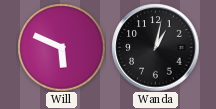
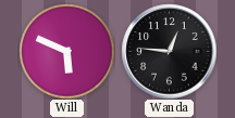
Wanda: 1:02 -> 12:46
